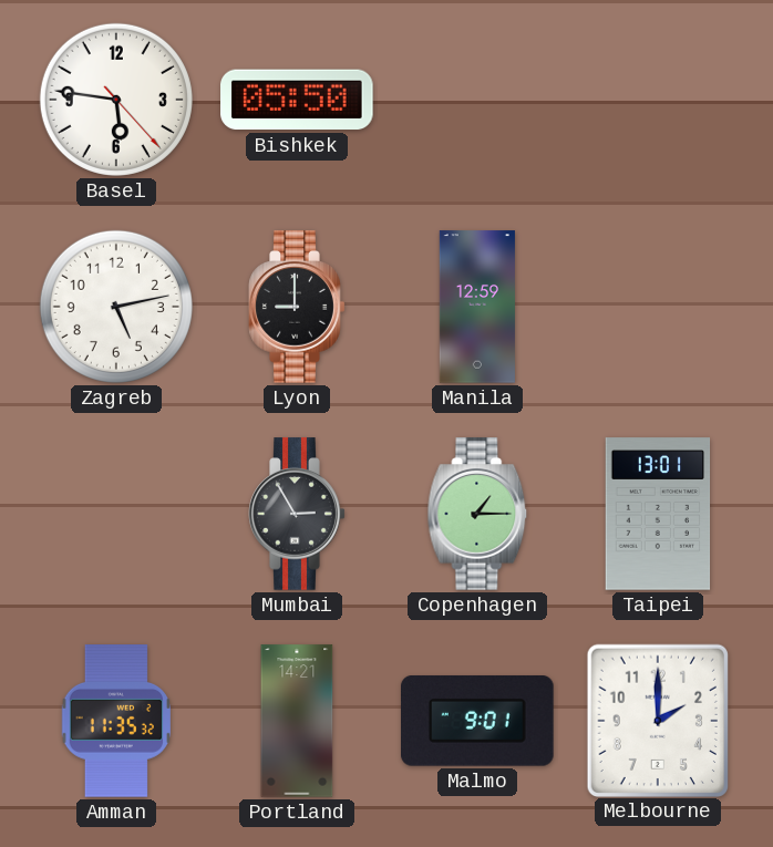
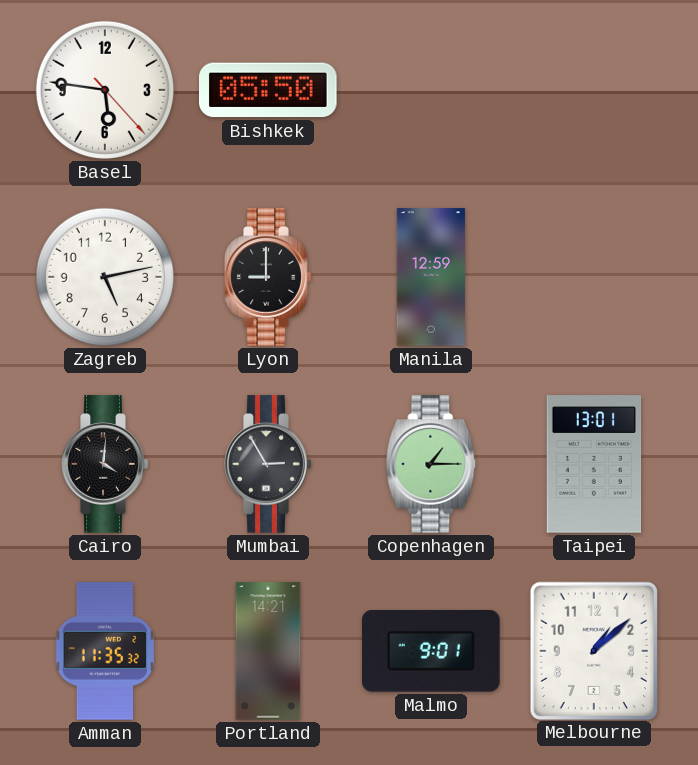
Cairo: none -> 4:01
Melbourne: 2:00 -> 1:08
